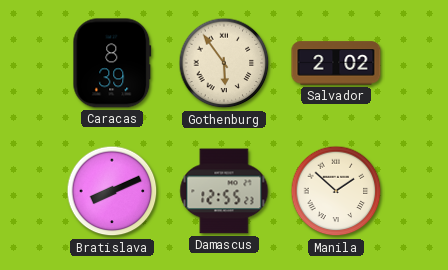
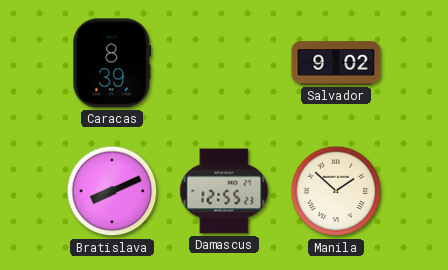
Gothenburg: 5:54 -> none
Salvador: 2:02 -> 9:02
